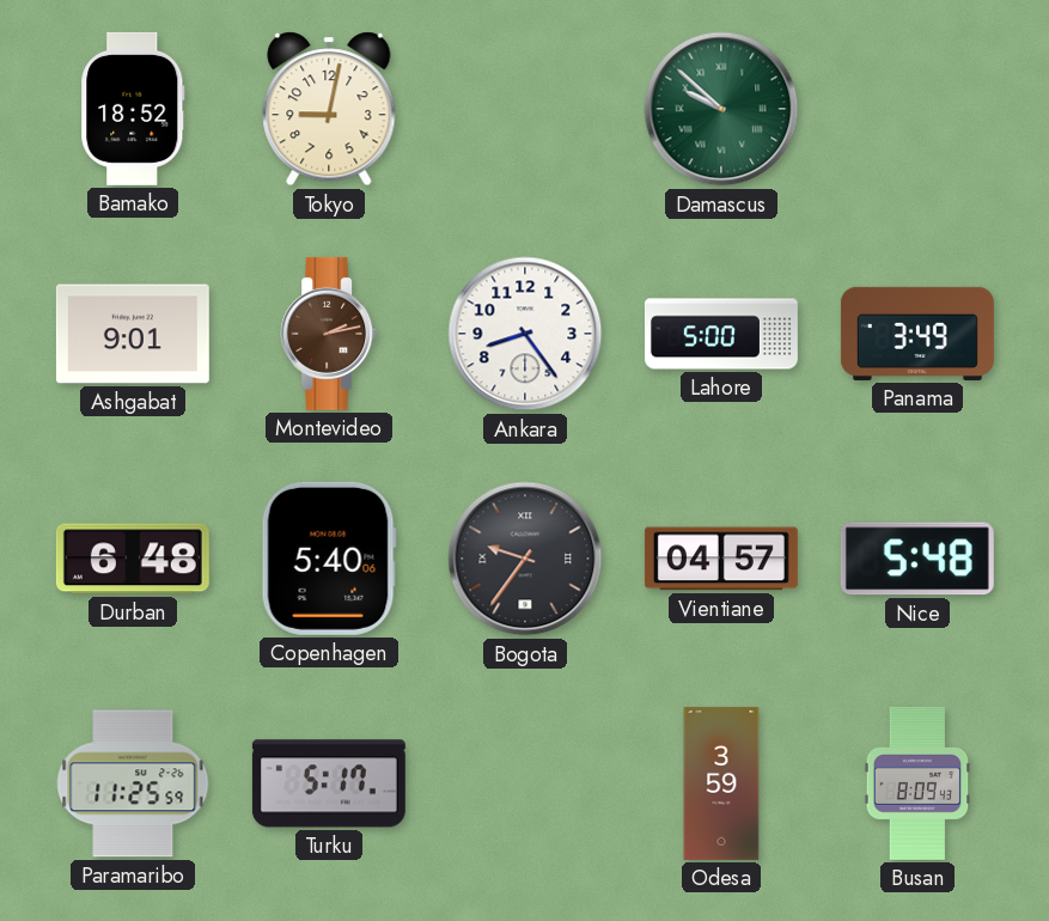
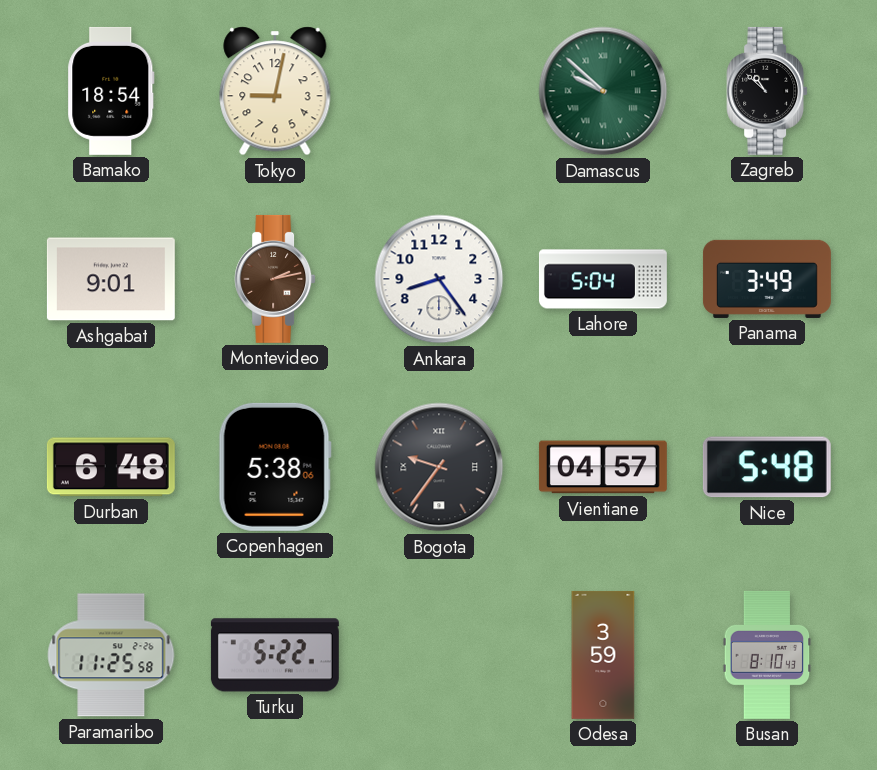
Bamako: 18:52 -> 18:54
Zagreb: none -> 10:52
Lahore: 5:00 -> 5:04
Copenhagen: 5:40 -> 5:38
Paramaribo: 11:25:59 -> 11:25:58
Turku: 5:17 -> 5:22
Busan: 8:09 -> 8:10
